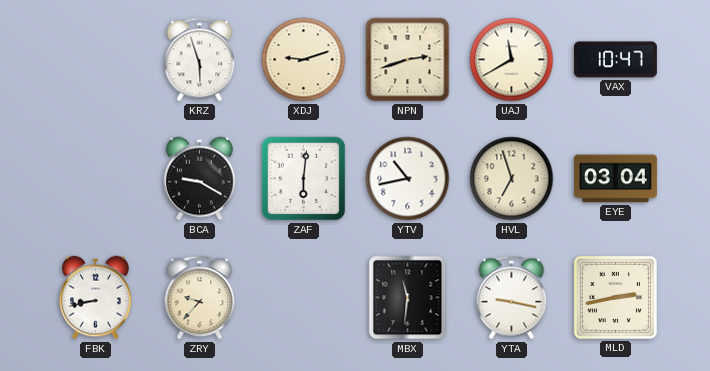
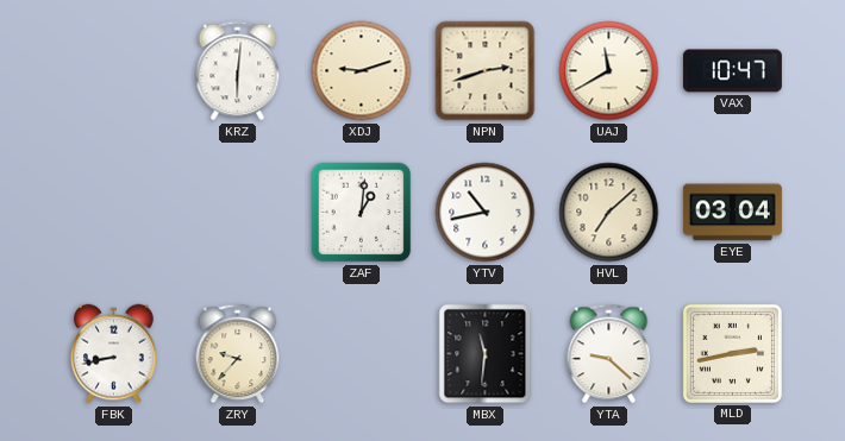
KRZ: 5:57 -> 6:01
BCA: 9:20 -> none
ZAF: 6:01 -> 1:01
HVL: 6:57 -> 7:08
YTA: 9:17 -> 9:22
